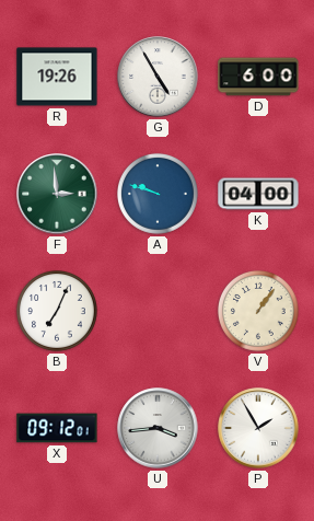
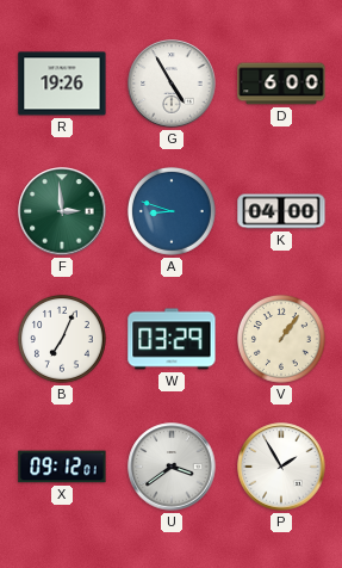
A: 9:48 -> 8:48
W: none -> 03:29
U: 3:44 -> 3:39
